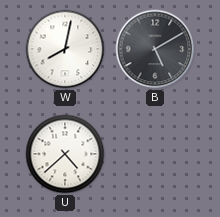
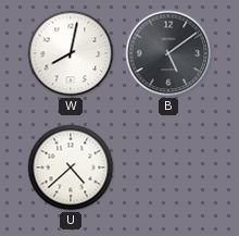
B: 5:10 -> 5:09
